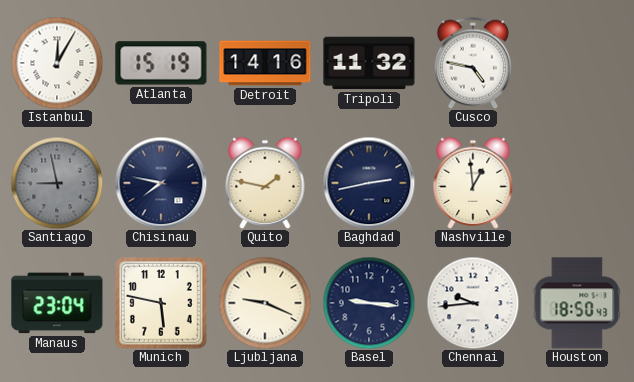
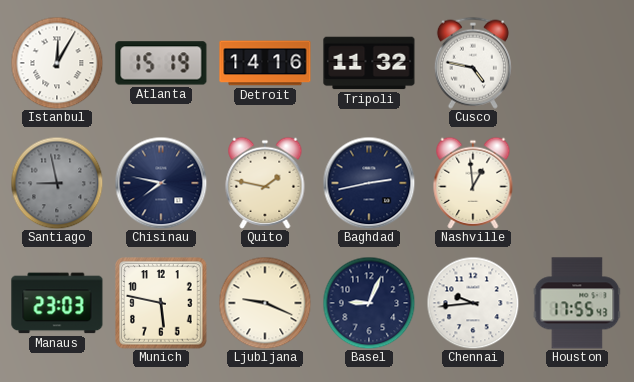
Manaus: 23:04 -> 23:03
Basel: 9:16 -> 9:04
Houston: 18:50 -> 17:55
